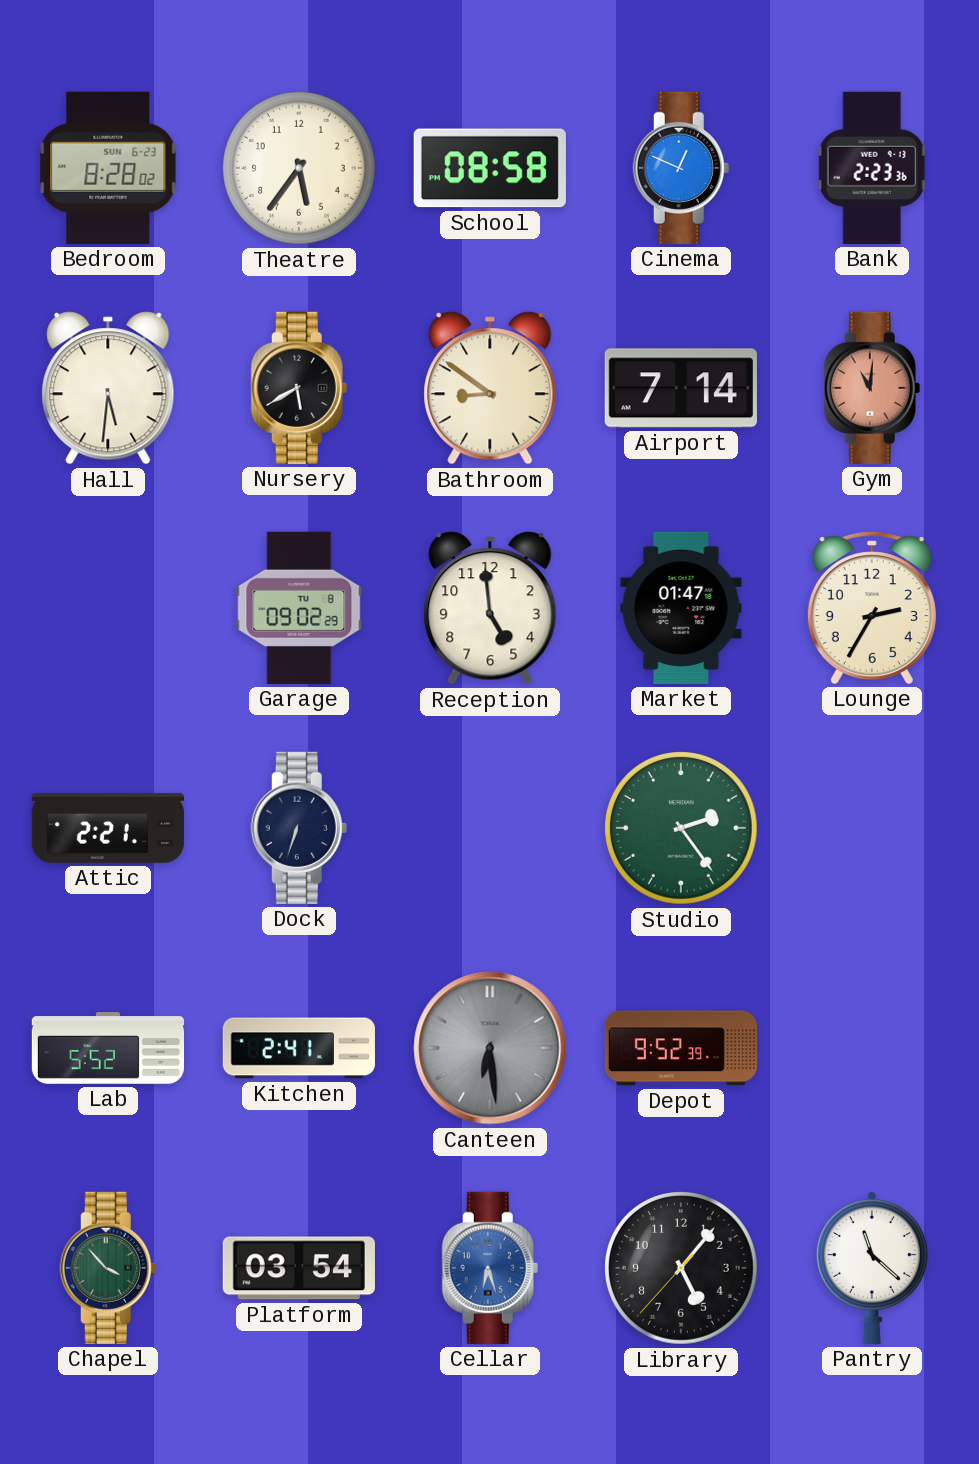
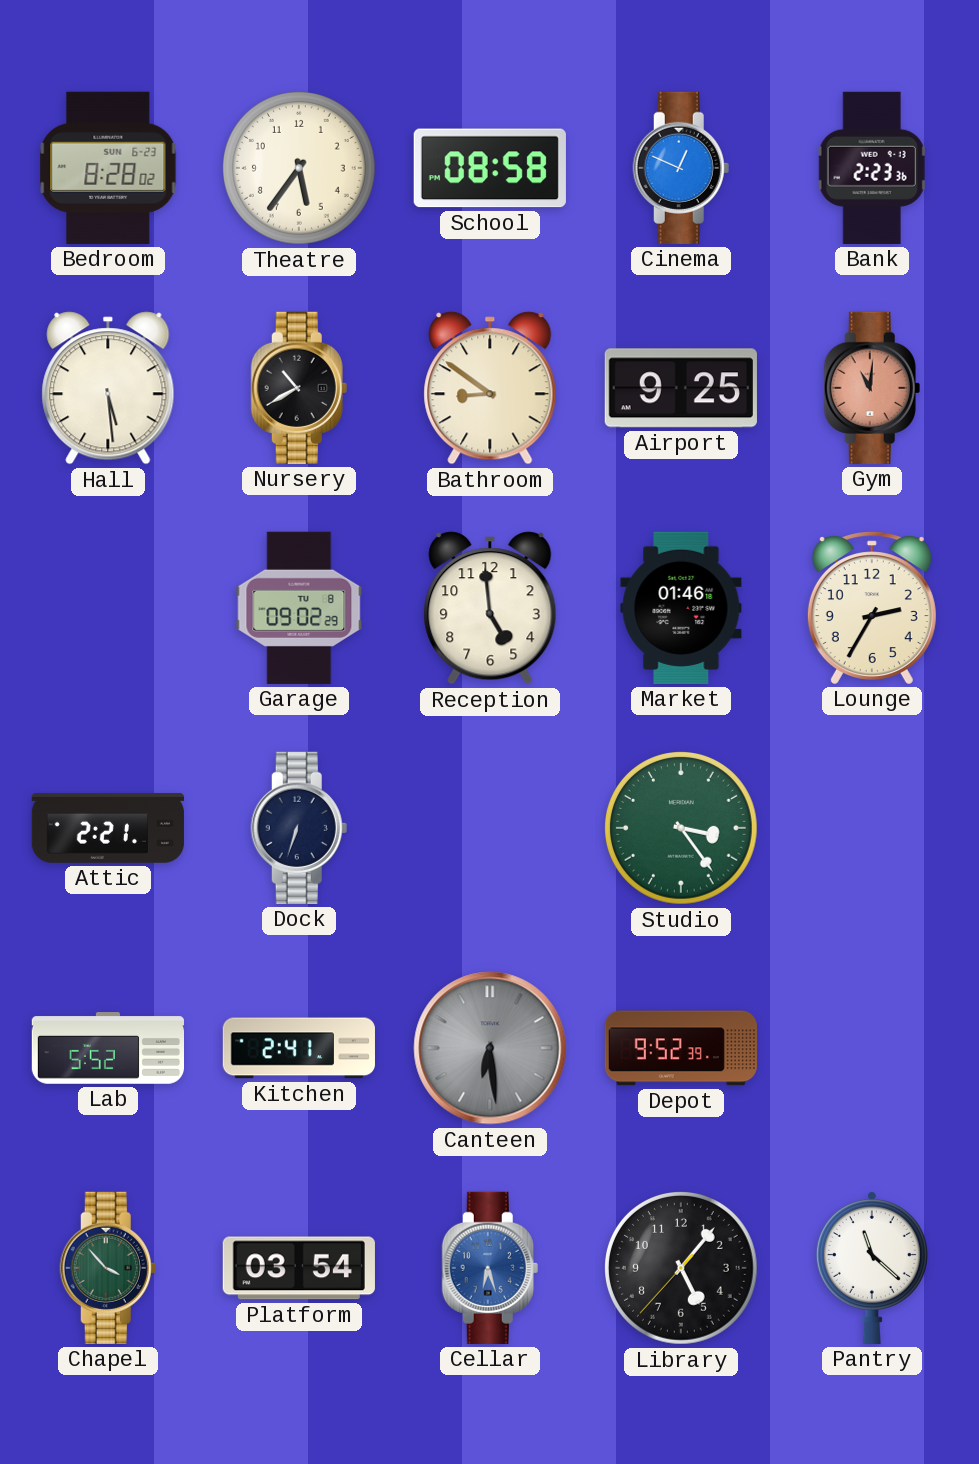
Hall: 5:31 -> 5:29
Nursery: 5:40 -> 10:40
Airport: 7:14 -> 9:25
Market: 01:47 -> 01:46
Studio: 2:24 -> 3:24
